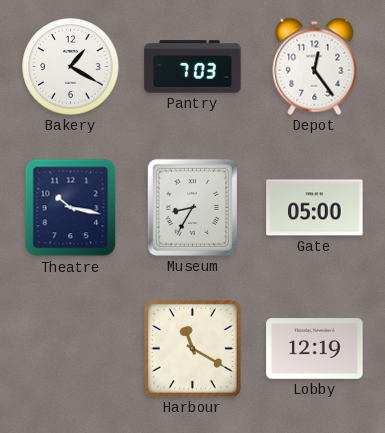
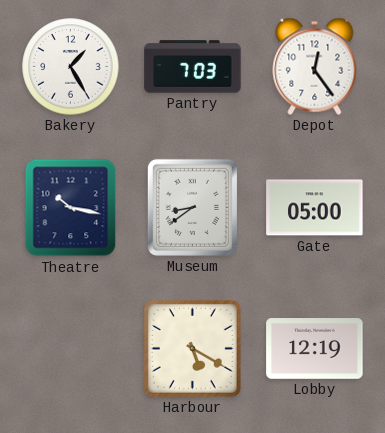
Bakery: 1:20 -> 1:25
Museum: 8:35 -> 8:39
Harbour: 11:20 -> 5:20
